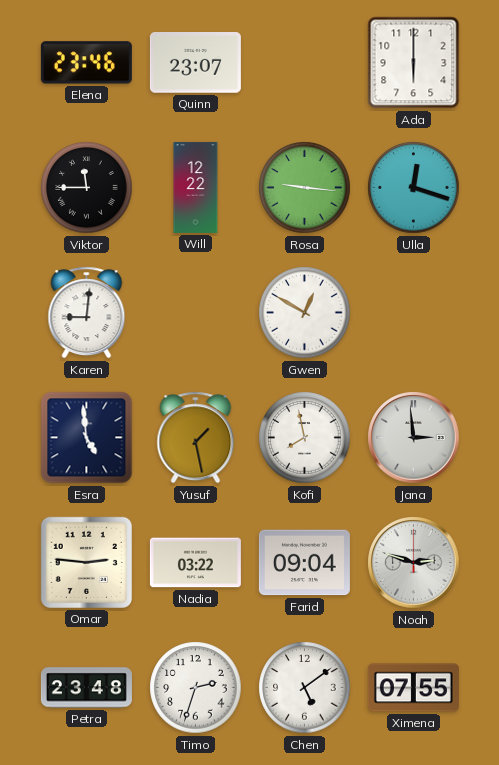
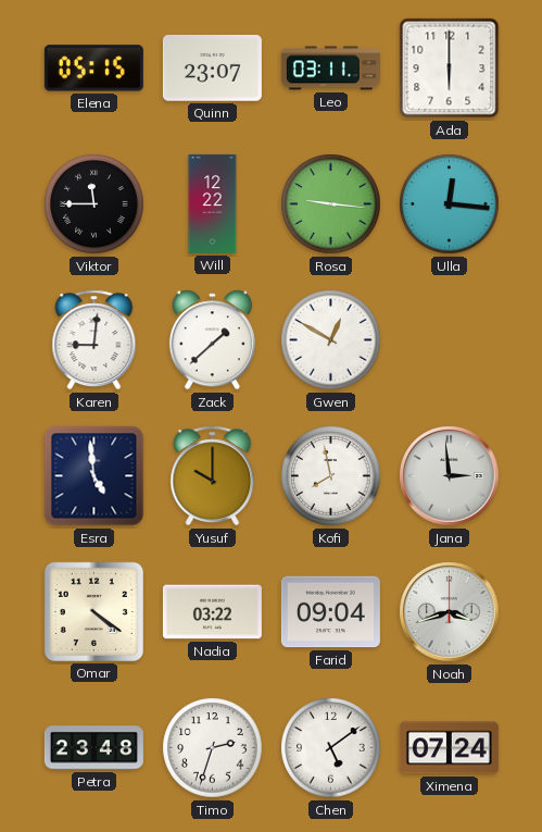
Elena: 23:46 -> 05:15
Leo: none -> 03:11
Ulla: 12:18 -> 12:16
Zack: none -> 1:38
Yusuf: 1:28 -> 10:00
Omar: 2:46 -> 4:21
Noah: 2:48 -> 3:42
Ximena: 07:55 -> 07:24
